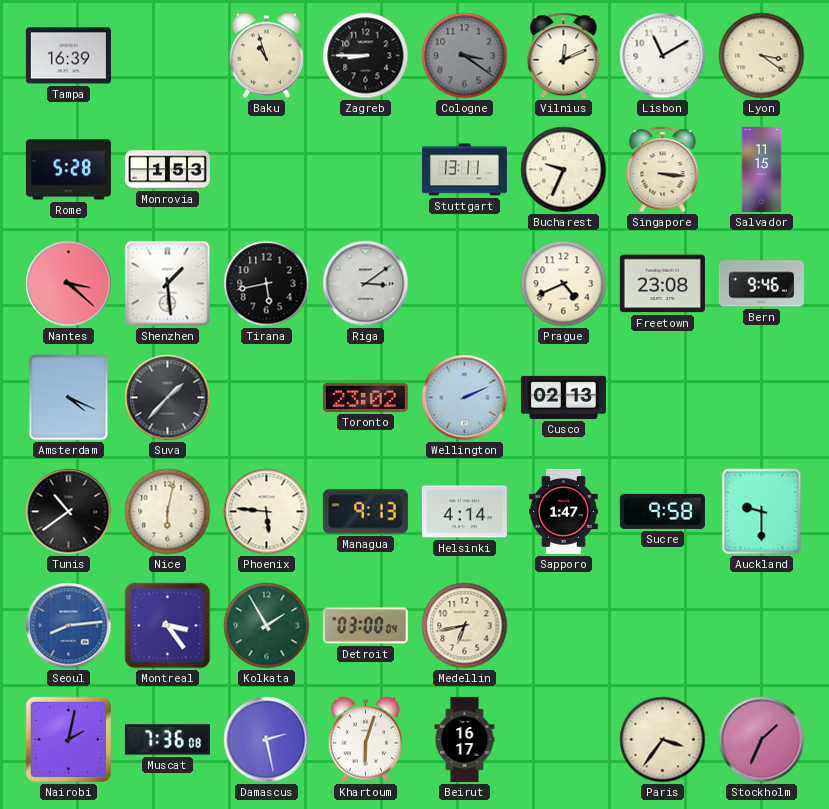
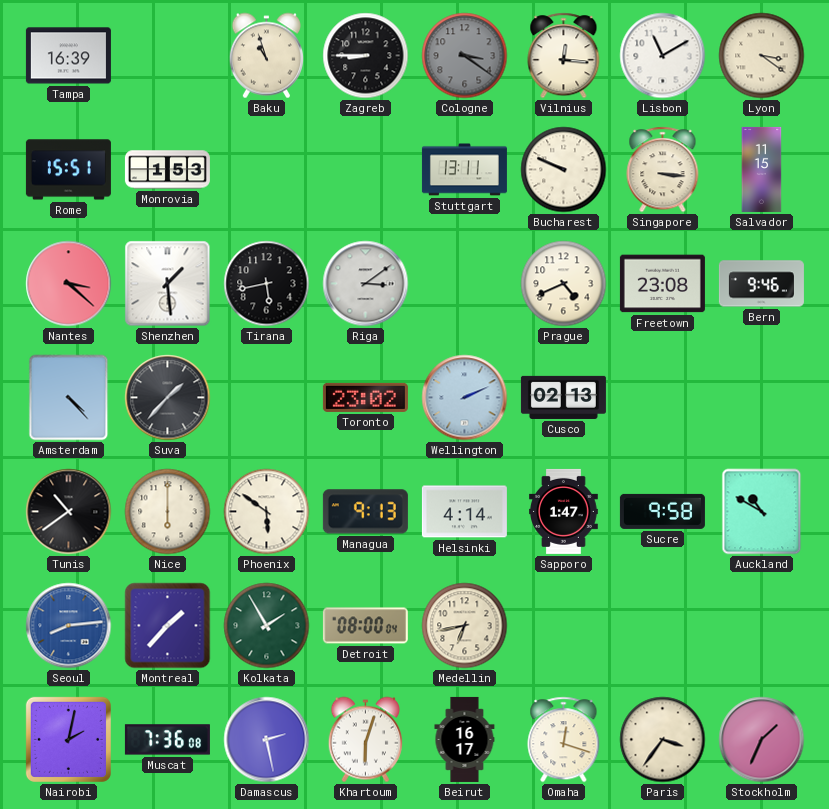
Vilnius: 12:11 -> 12:16
Rome: 5:28 -> 15:51
Bucharest: 9:34 -> 9:49
Amsterdam: 4:19 -> 4:23
Nice: 6:02 -> 6:00
Phoenix: 5:46 -> 5:51
Auckland: 9:30 -> 10:50
Montreal: 3:24 -> 1:37
Detroit: 03:00 -> 08:00
Omaha: none -> 12:18
